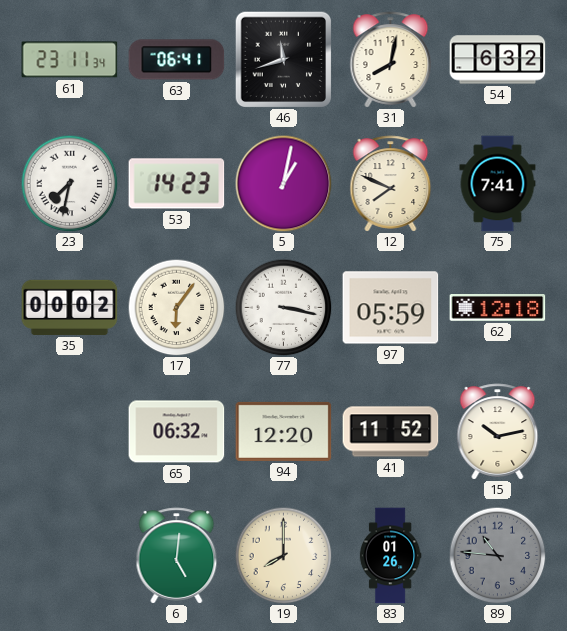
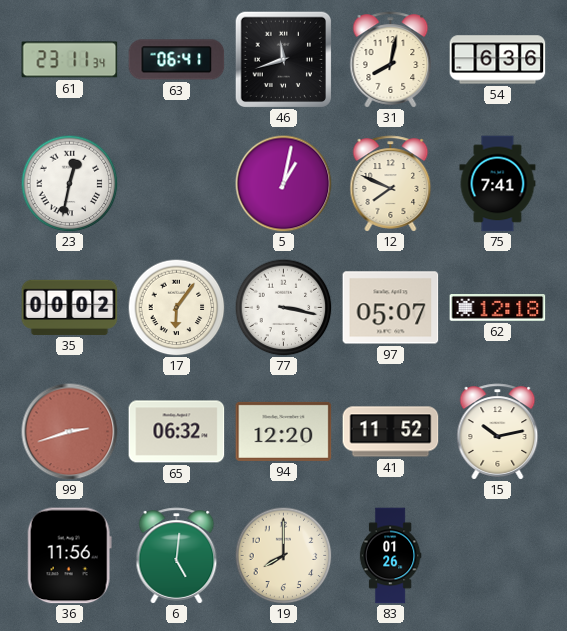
54: 6:32 -> 6:36
23: 7:32 -> 12:32
53: 14:23 -> none
97: 05:59 -> 05:07
99: none -> 2:42
36: none -> 11:56
89: 10:46 -> none
